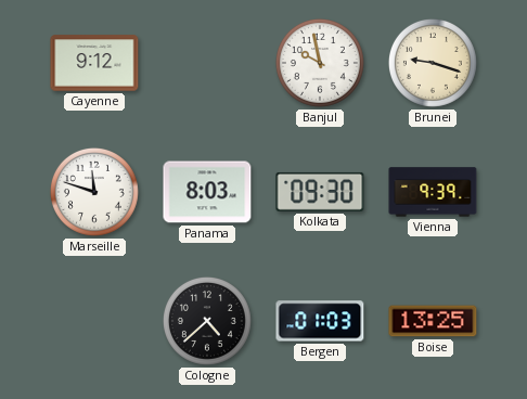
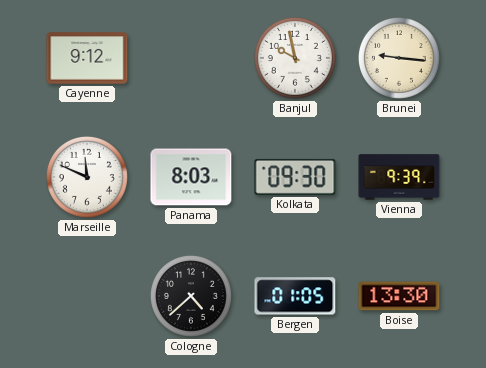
Brunei: 9:18 -> 9:16
Marseille: 11:48 -> 11:49
Bergen: 01:03 -> 01:05
Boise: 13:25 -> 13:30
